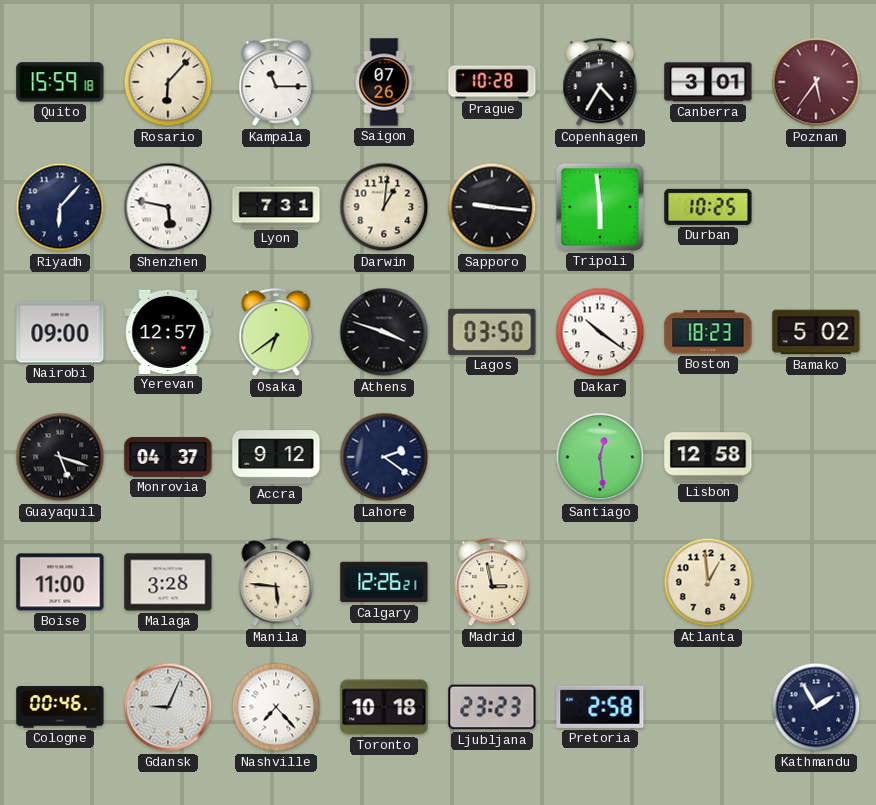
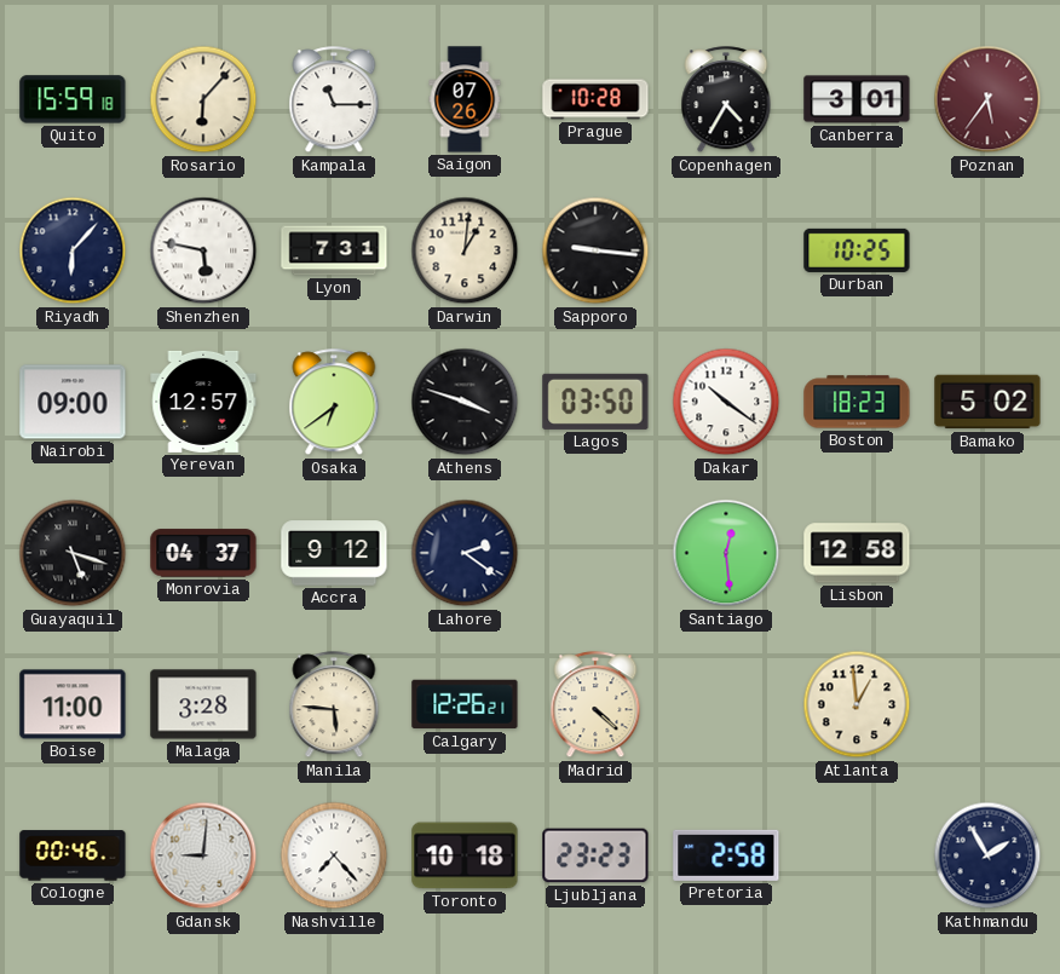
Tripoli: 5:59 -> none
Madrid: 2:58 -> 4:22
Gdansk: 9:04 -> 9:01
